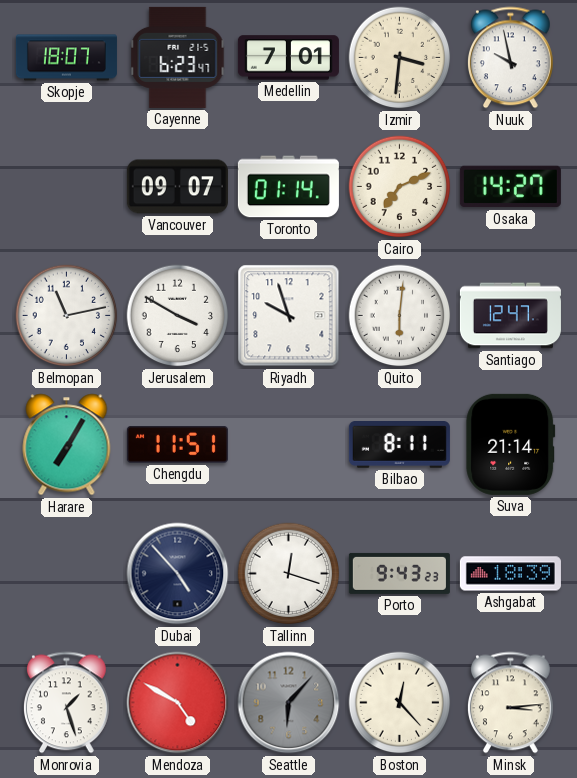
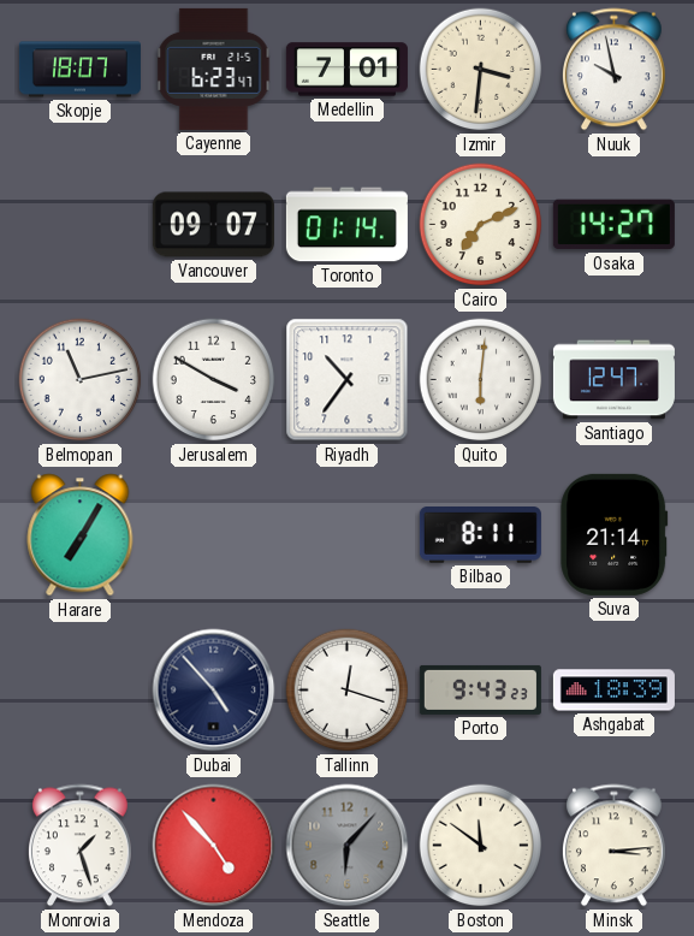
Riyadh: 9:57 -> 10:36
Chengdu: 11:51 -> none
Mendoza: 4:50 -> 4:53
Boston: 12:23 -> 11:51
